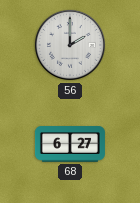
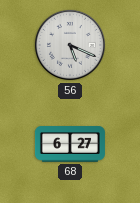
56: 2:00 -> 5:19
